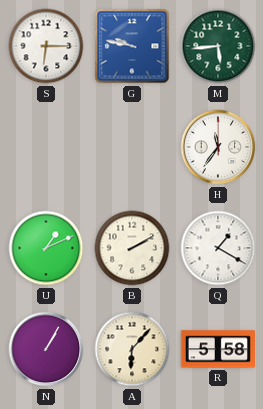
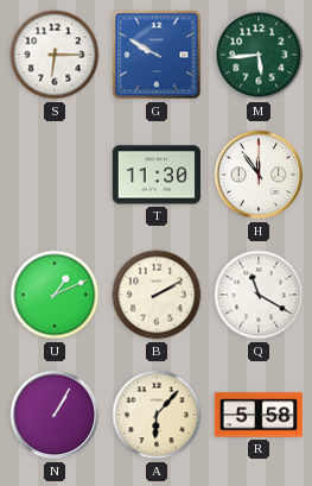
G: 9:47 -> 9:50
T: none -> 11:30
H: 11:36 -> 11:54
Q: 1:20 -> 11:20
